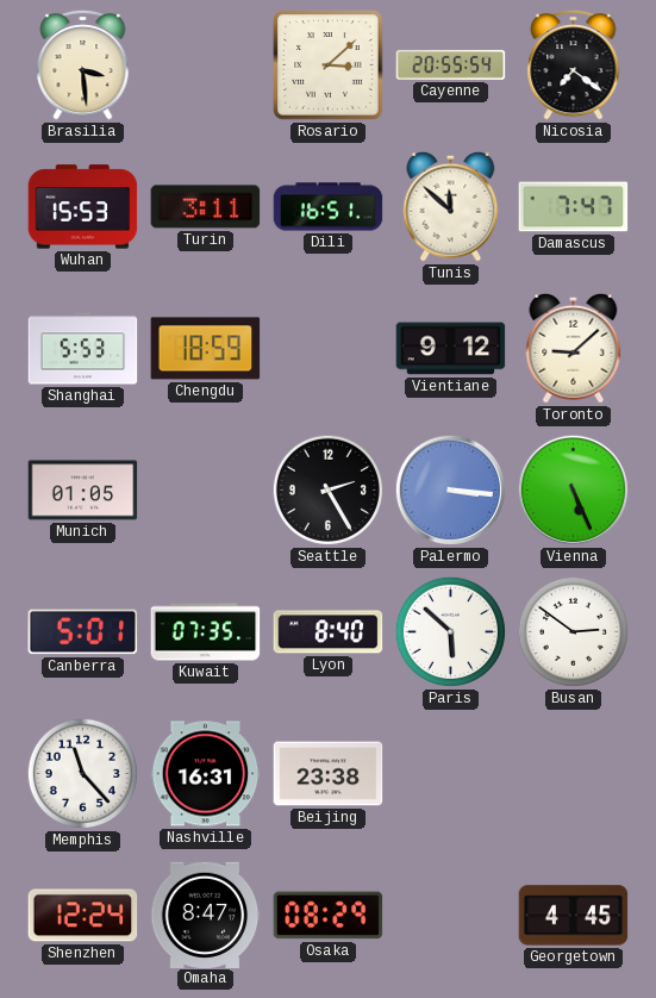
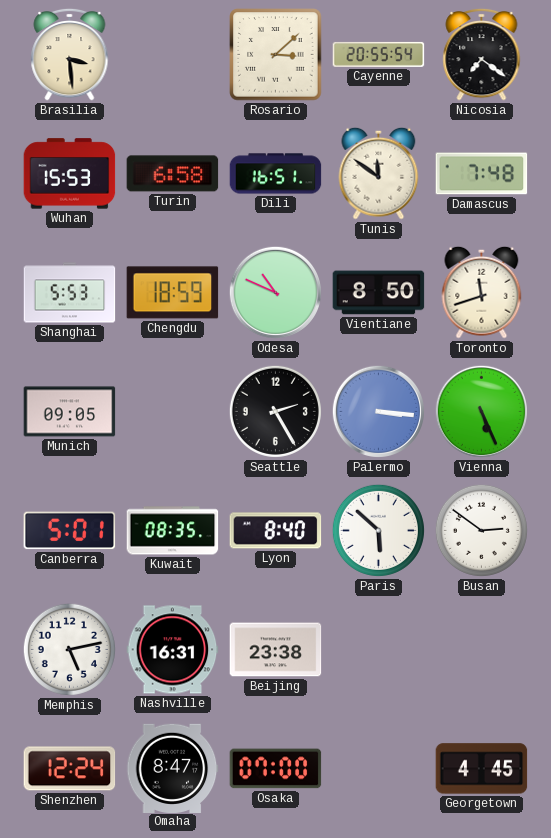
Turin: 3:11 -> 6:58
Tunis: 11:52 -> 11:51
Damascus: 7:47 -> 7:48
Odesa: none -> 10:49
Vientiane: 9:12 -> 8:50
Toronto: 9:08 -> 11:42
Munich: 01:05 -> 09:05
Kuwait: 07:35 -> 08:35
Memphis: 11:23 -> 5:13
Osaka: 08:29 -> 07:00
